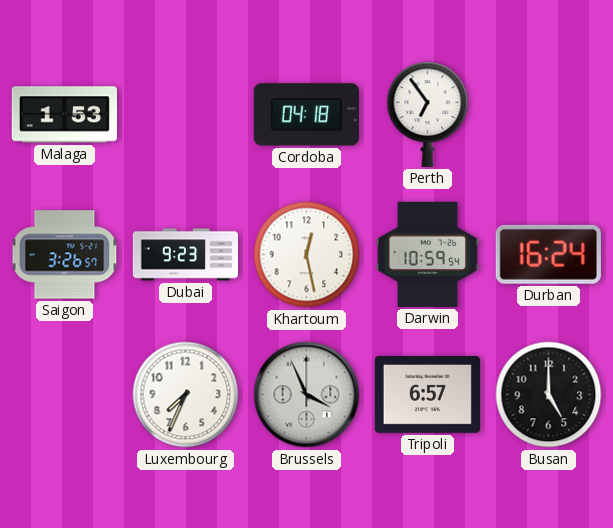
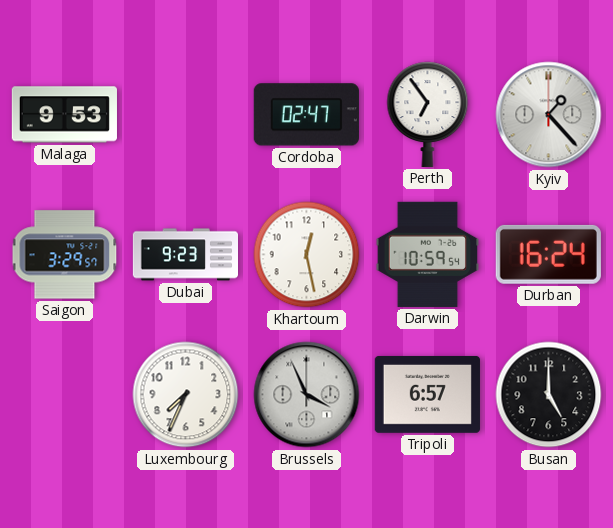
Malaga: 1:53 -> 9:53
Cordoba: 04:18 -> 02:47
Kyiv: none -> 1:23
Saigon: 3:26 -> 3:29
